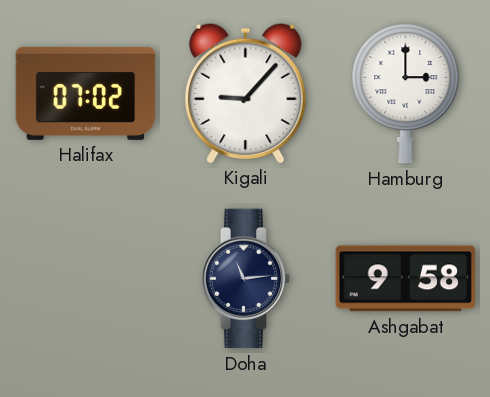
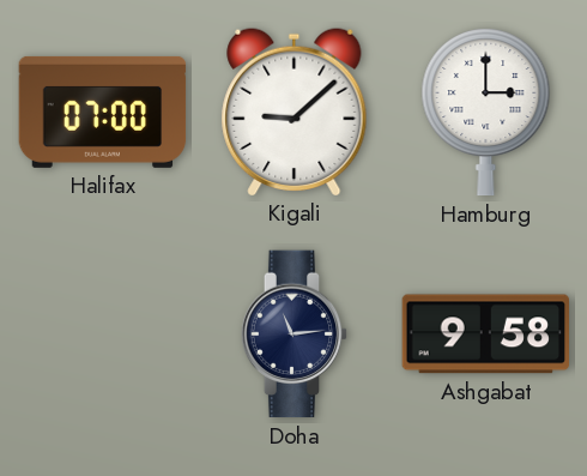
Halifax: 07:02 -> 07:00
Kigali: 9:07 -> 9:08
